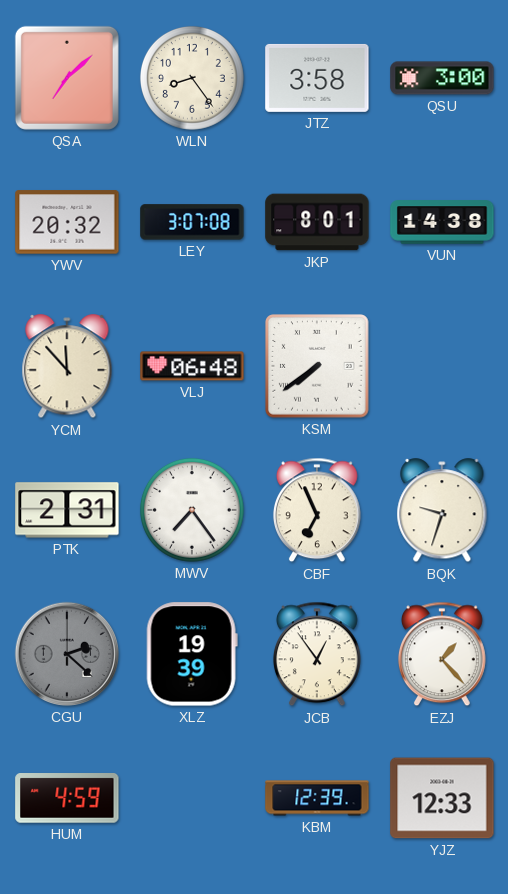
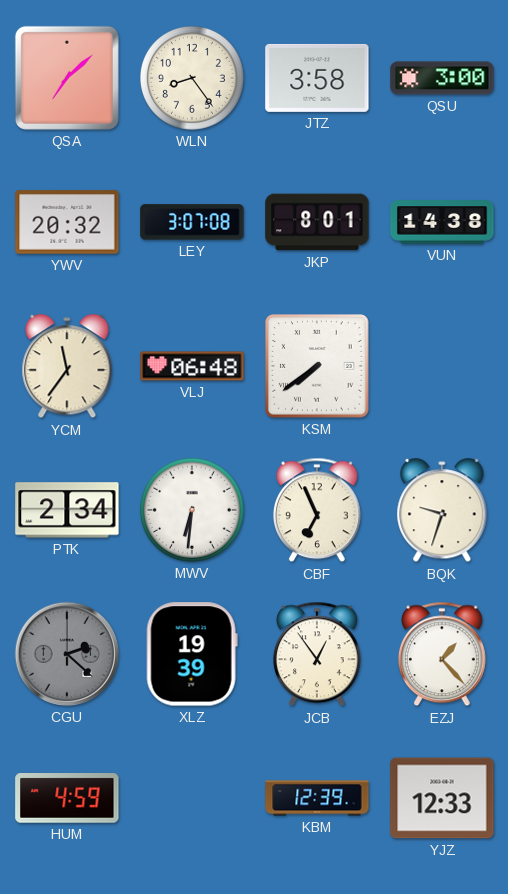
YCM: 11:53 -> 11:36
PTK: 2:31 -> 2:34
MWV: 7:24 -> 6:31
